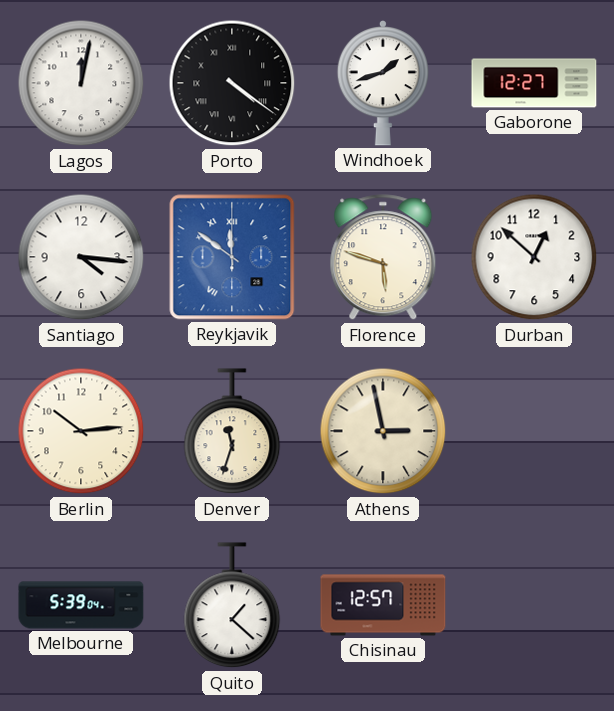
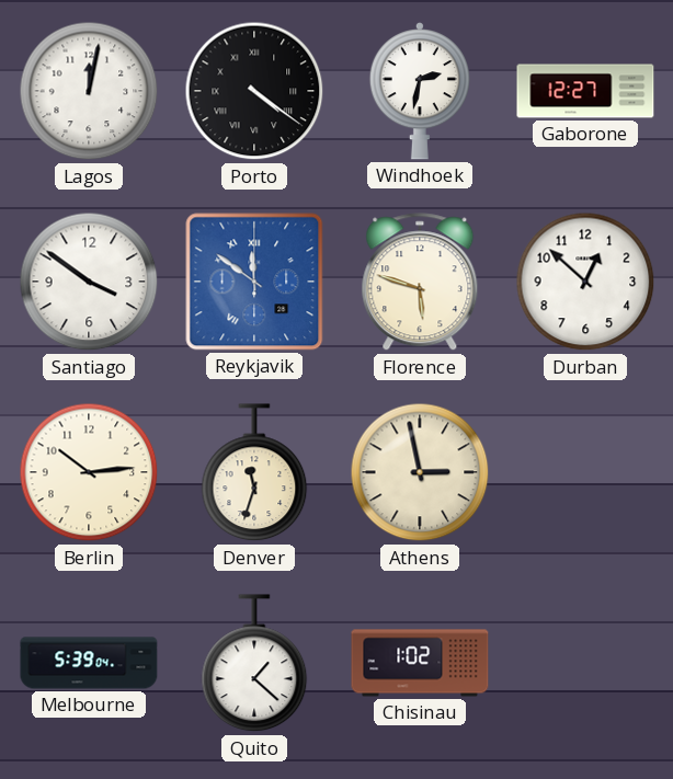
Windhoek: 1:42 -> 2:32
Santiago: 4:16 -> 3:51
Chisinau: 12:57 -> 1:02
